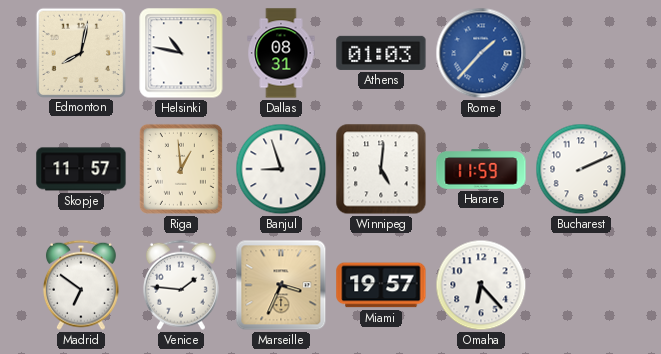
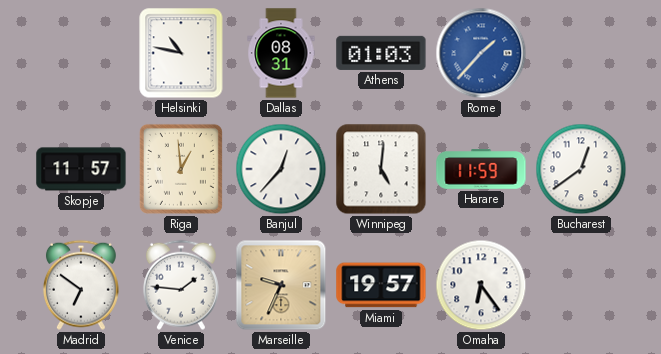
Edmonton: 8:02 -> none
Banjul: 8:57 -> 12:37
Bucharest: 2:11 -> 12:39
Marseille: 3:34 -> 9:34
Omaha: 6:23 -> 6:24
